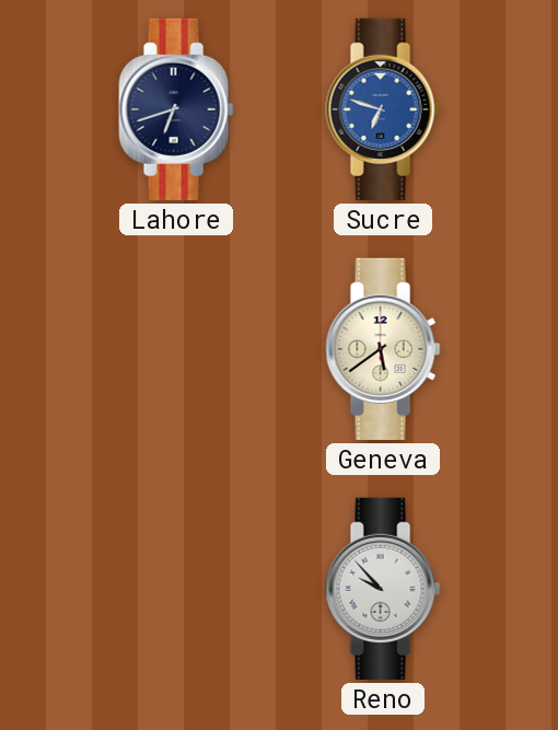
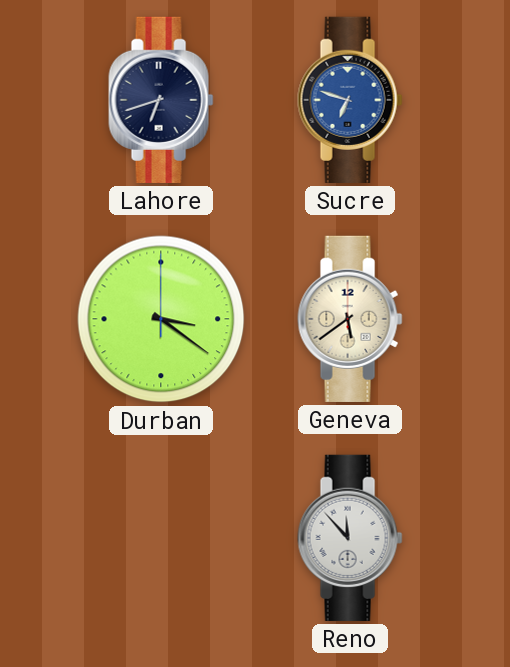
Durban: none -> 3:21
Reno: 9:53 -> 11:53
